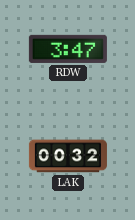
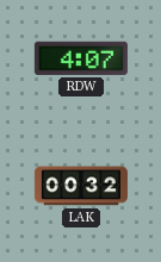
RDW: 3:47 -> 4:07
